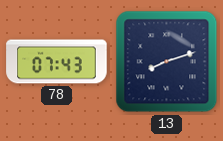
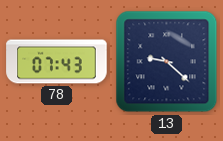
13: 8:12 -> 9:22
